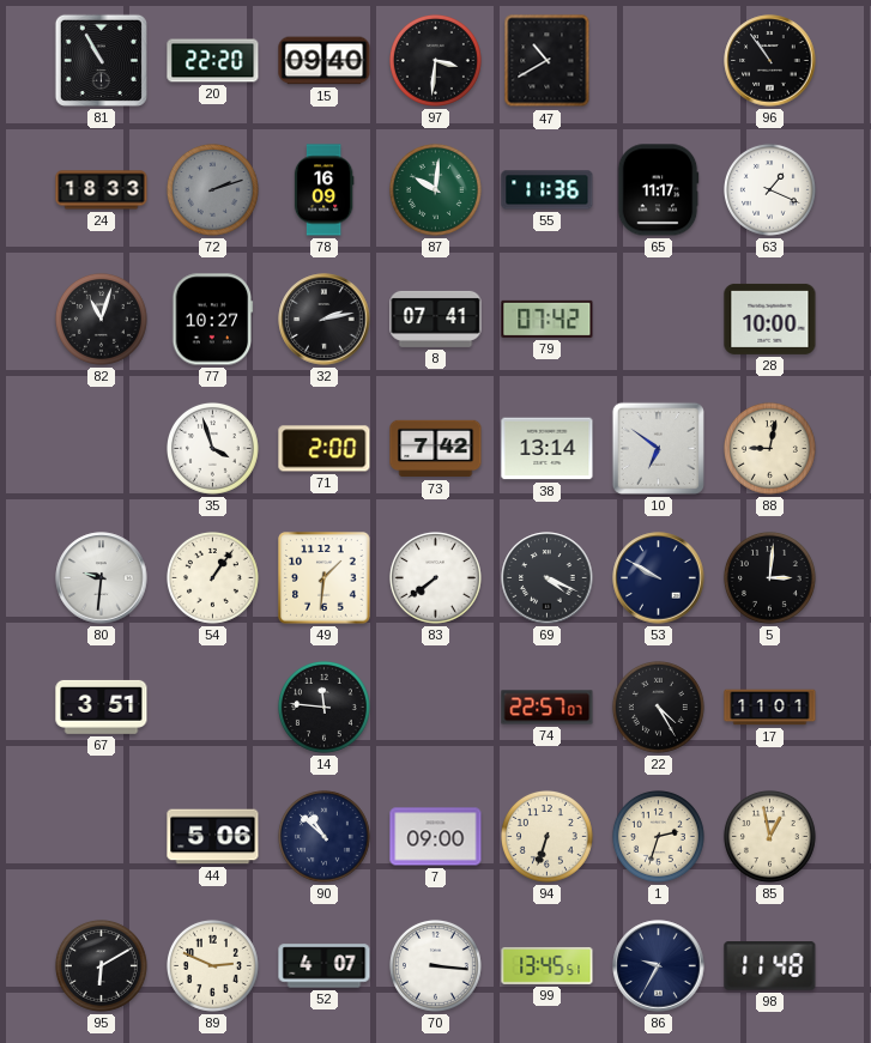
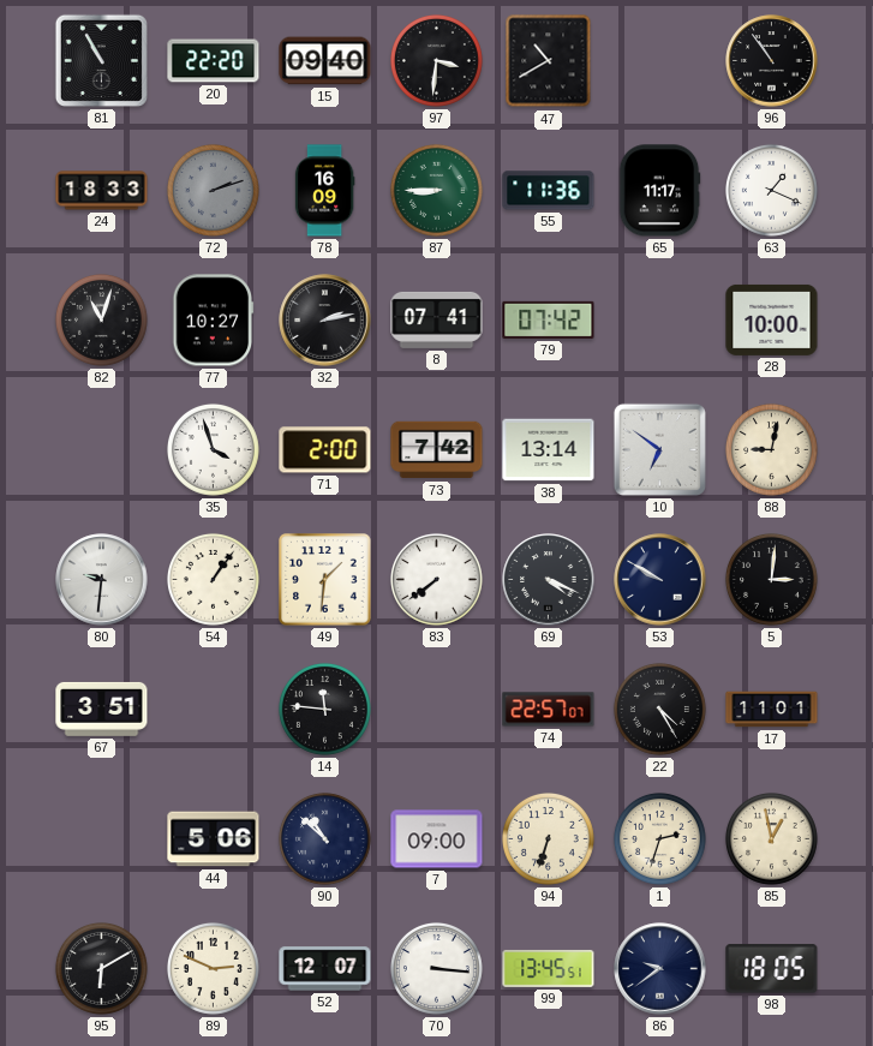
87: 10:01 -> 8:45
52: 4:07 -> 12:07
86: 9:35 -> 9:39
98: 11:48 -> 18:05
